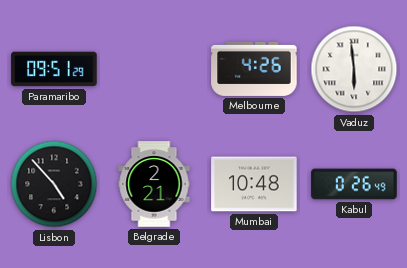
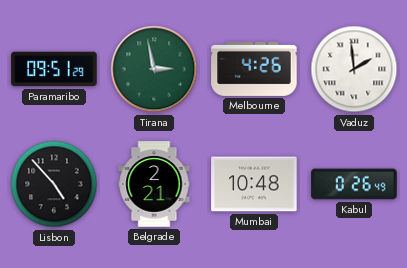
Tirana: none -> 2:58
Vaduz: 5:59 -> 1:59
